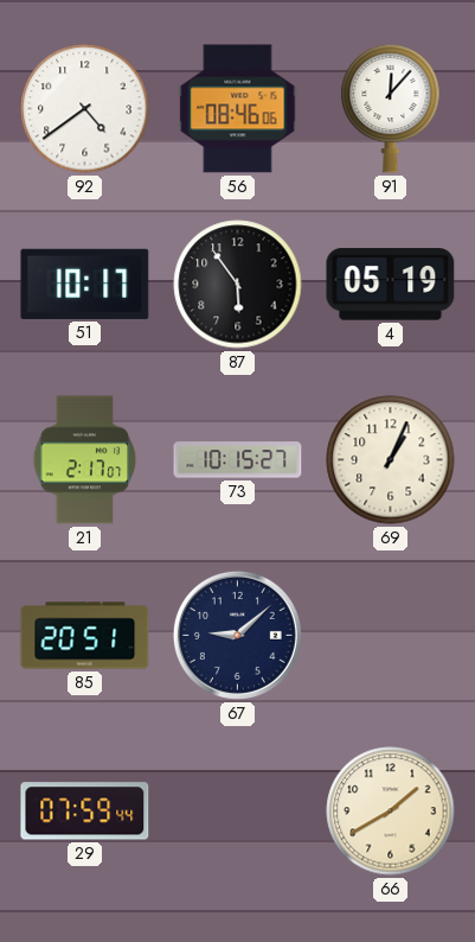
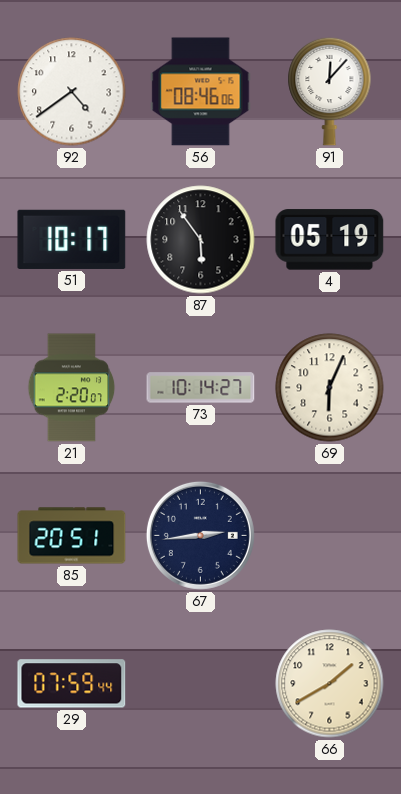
21: 2:17 -> 2:20
73: 10:15 -> 10:14
69: 1:04 -> 6:04
67: 9:08 -> 2:44
